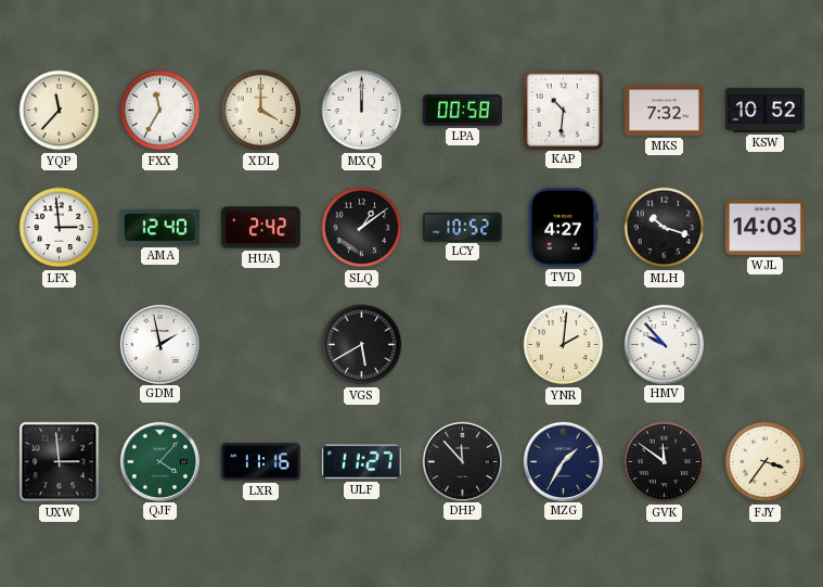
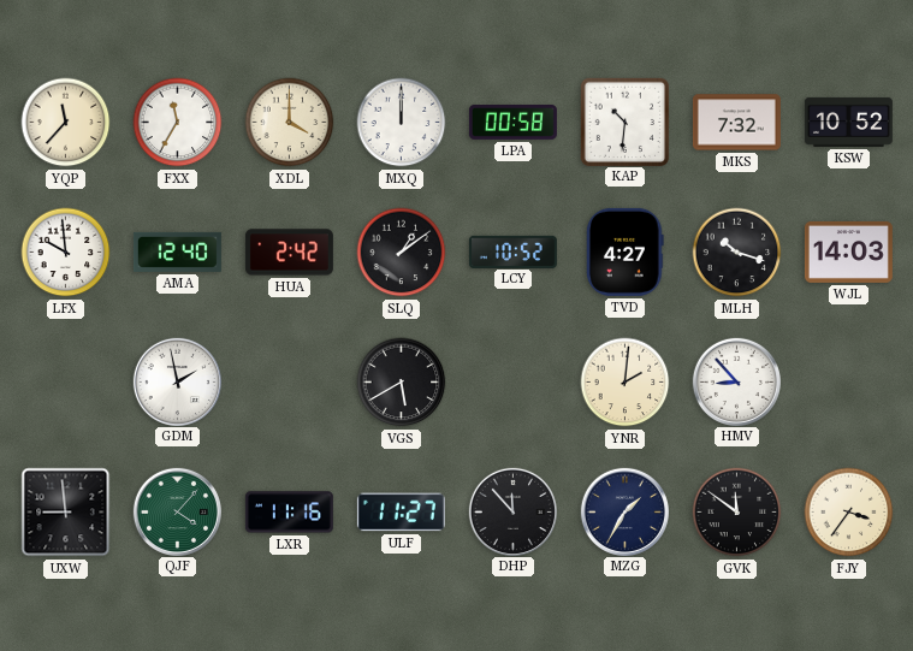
LFX: 2:59 -> 9:59
HMV: 9:53 -> 8:53
UXW: 2:59 -> 8:59
